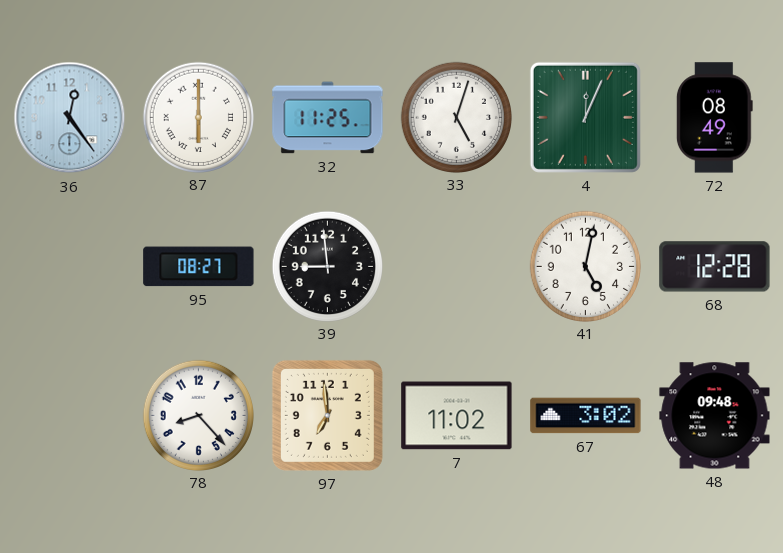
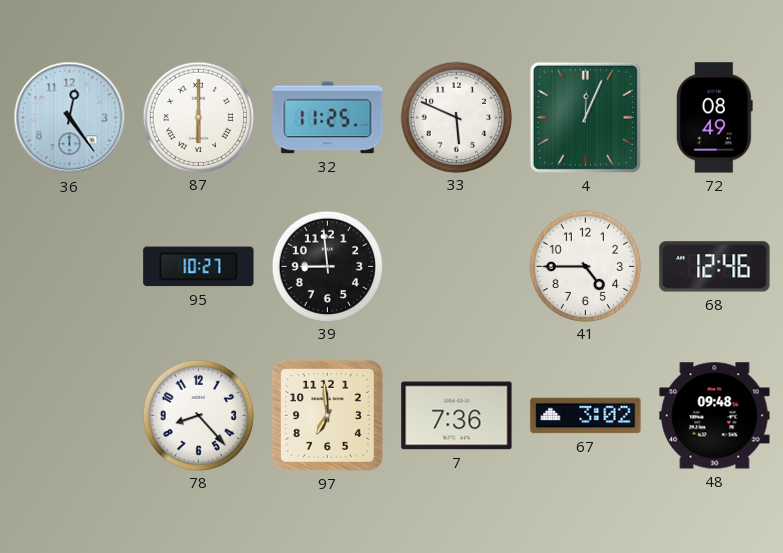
33: 5:03 -> 5:49
95: 08:27 -> 10:27
41: 5:02 -> 4:45
68: 12:28 -> 12:46
7: 11:02 -> 7:36
